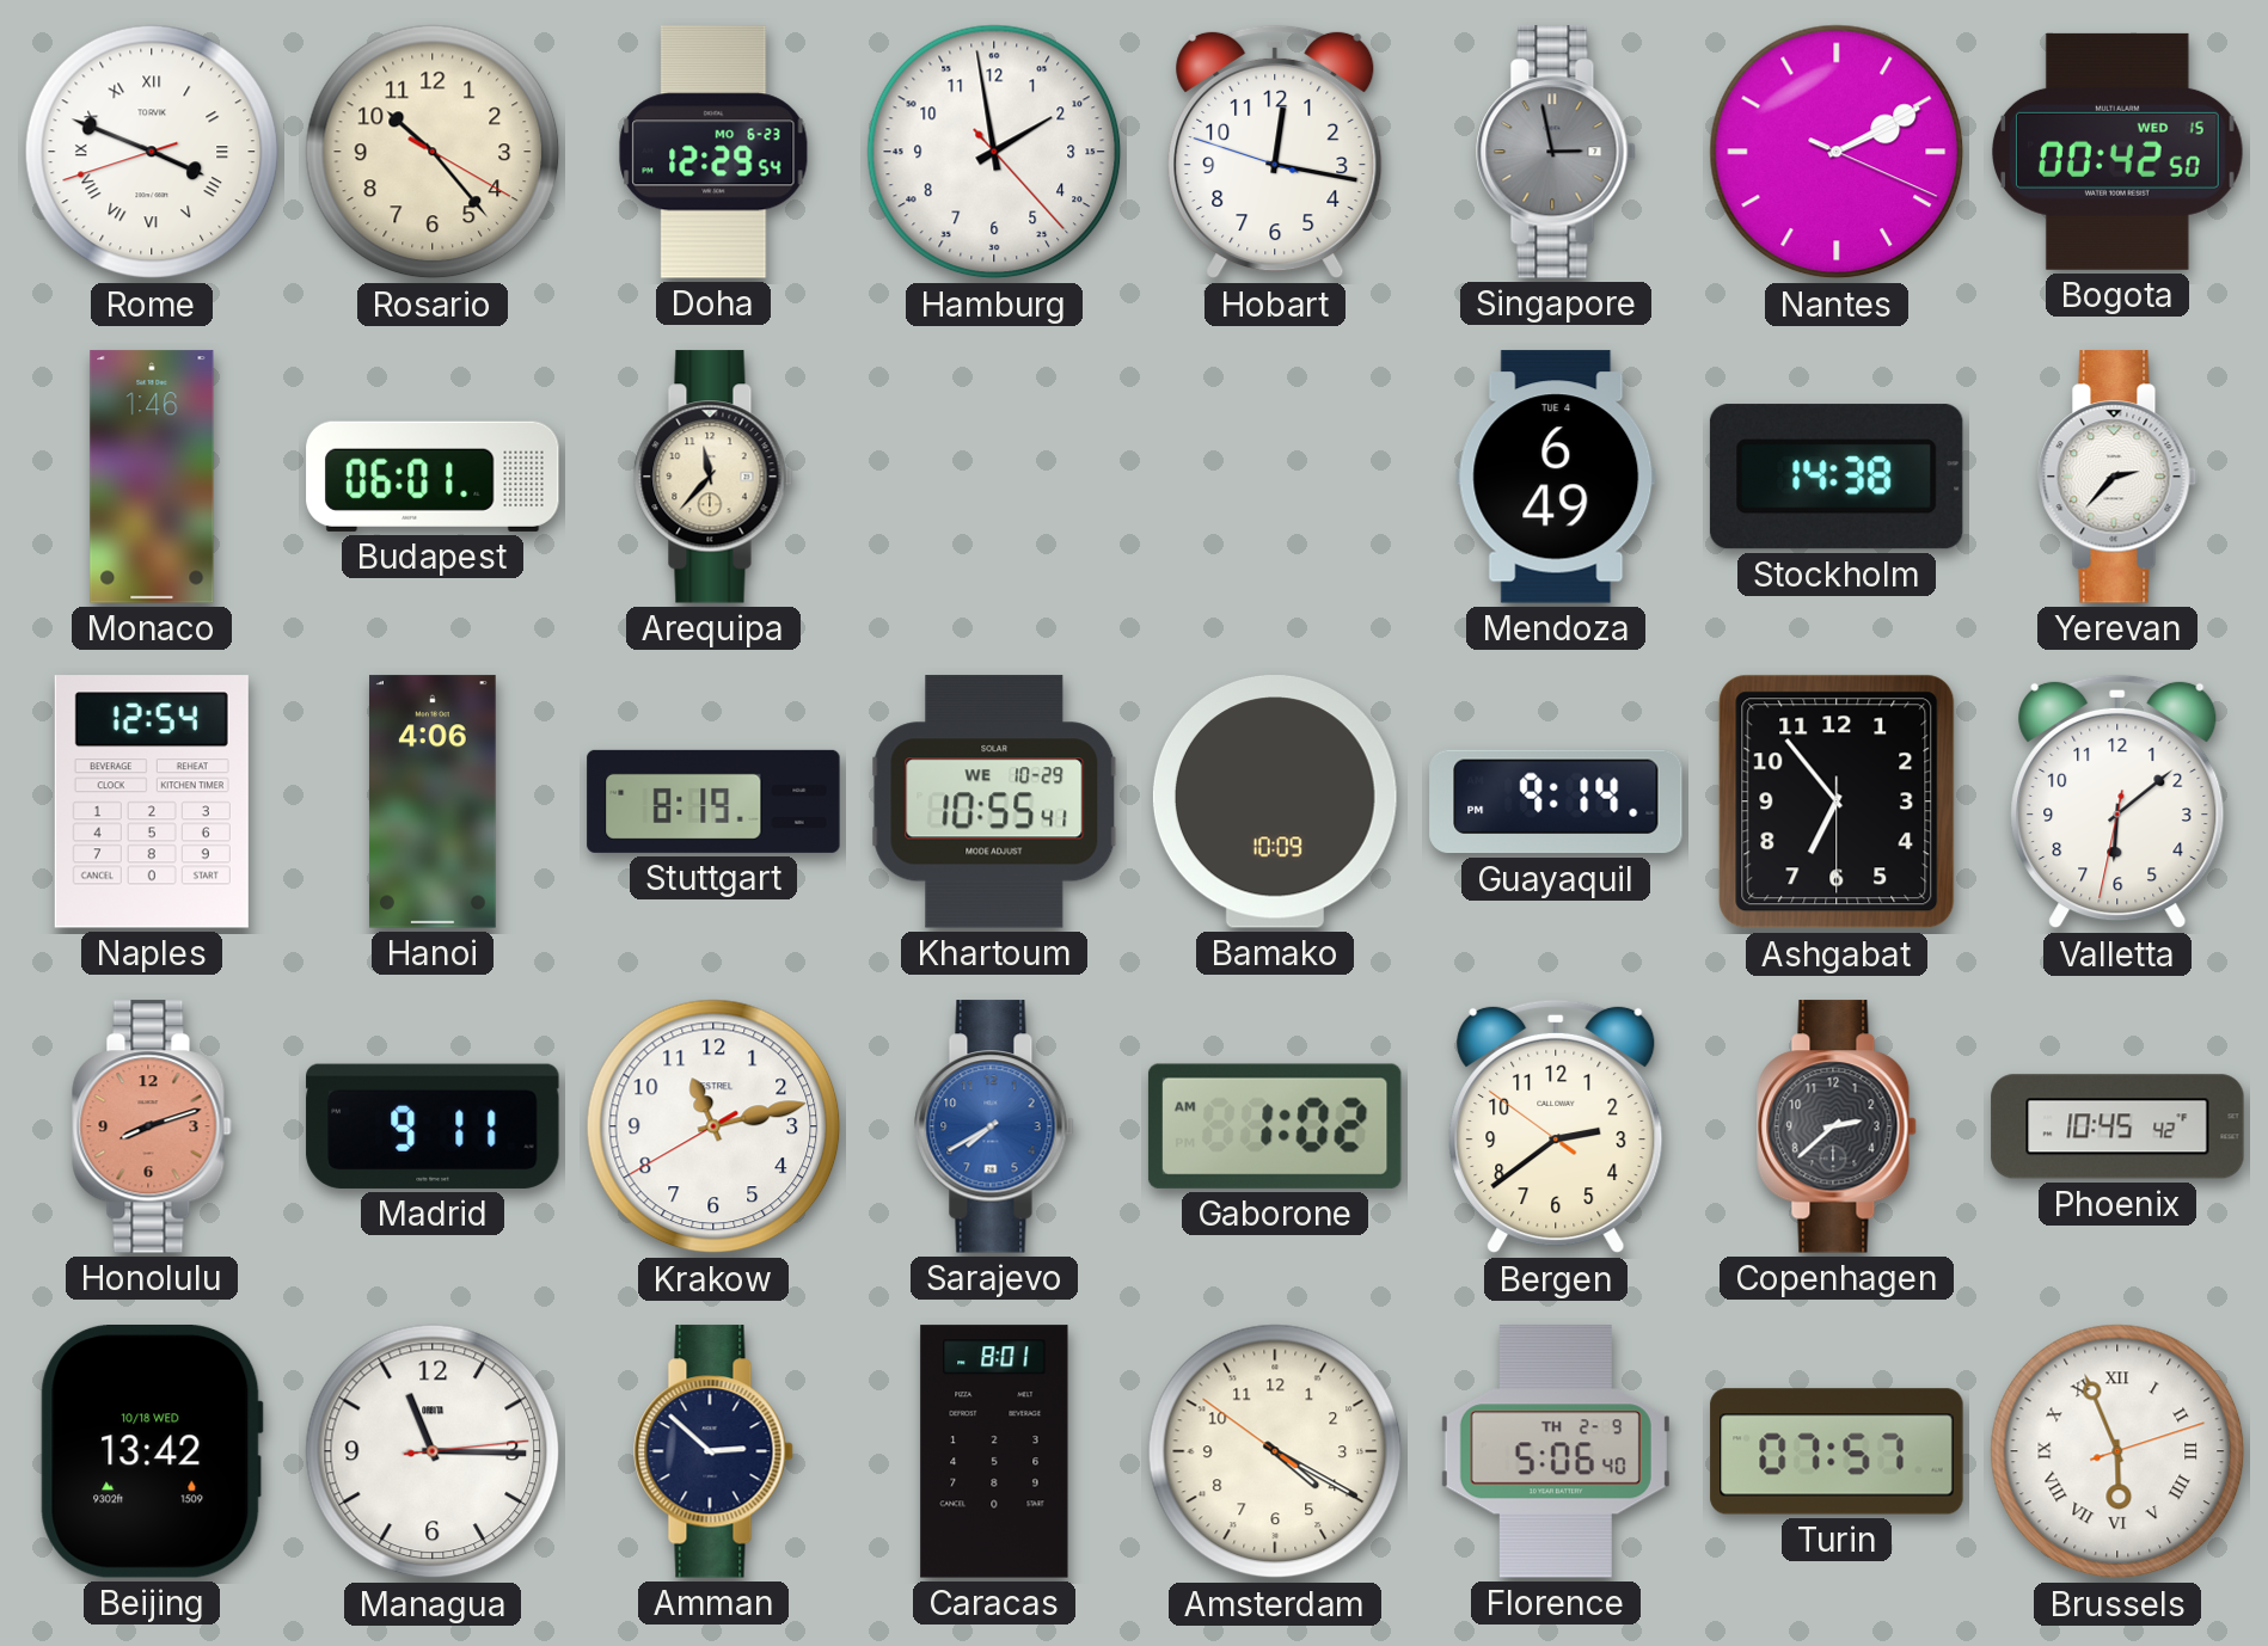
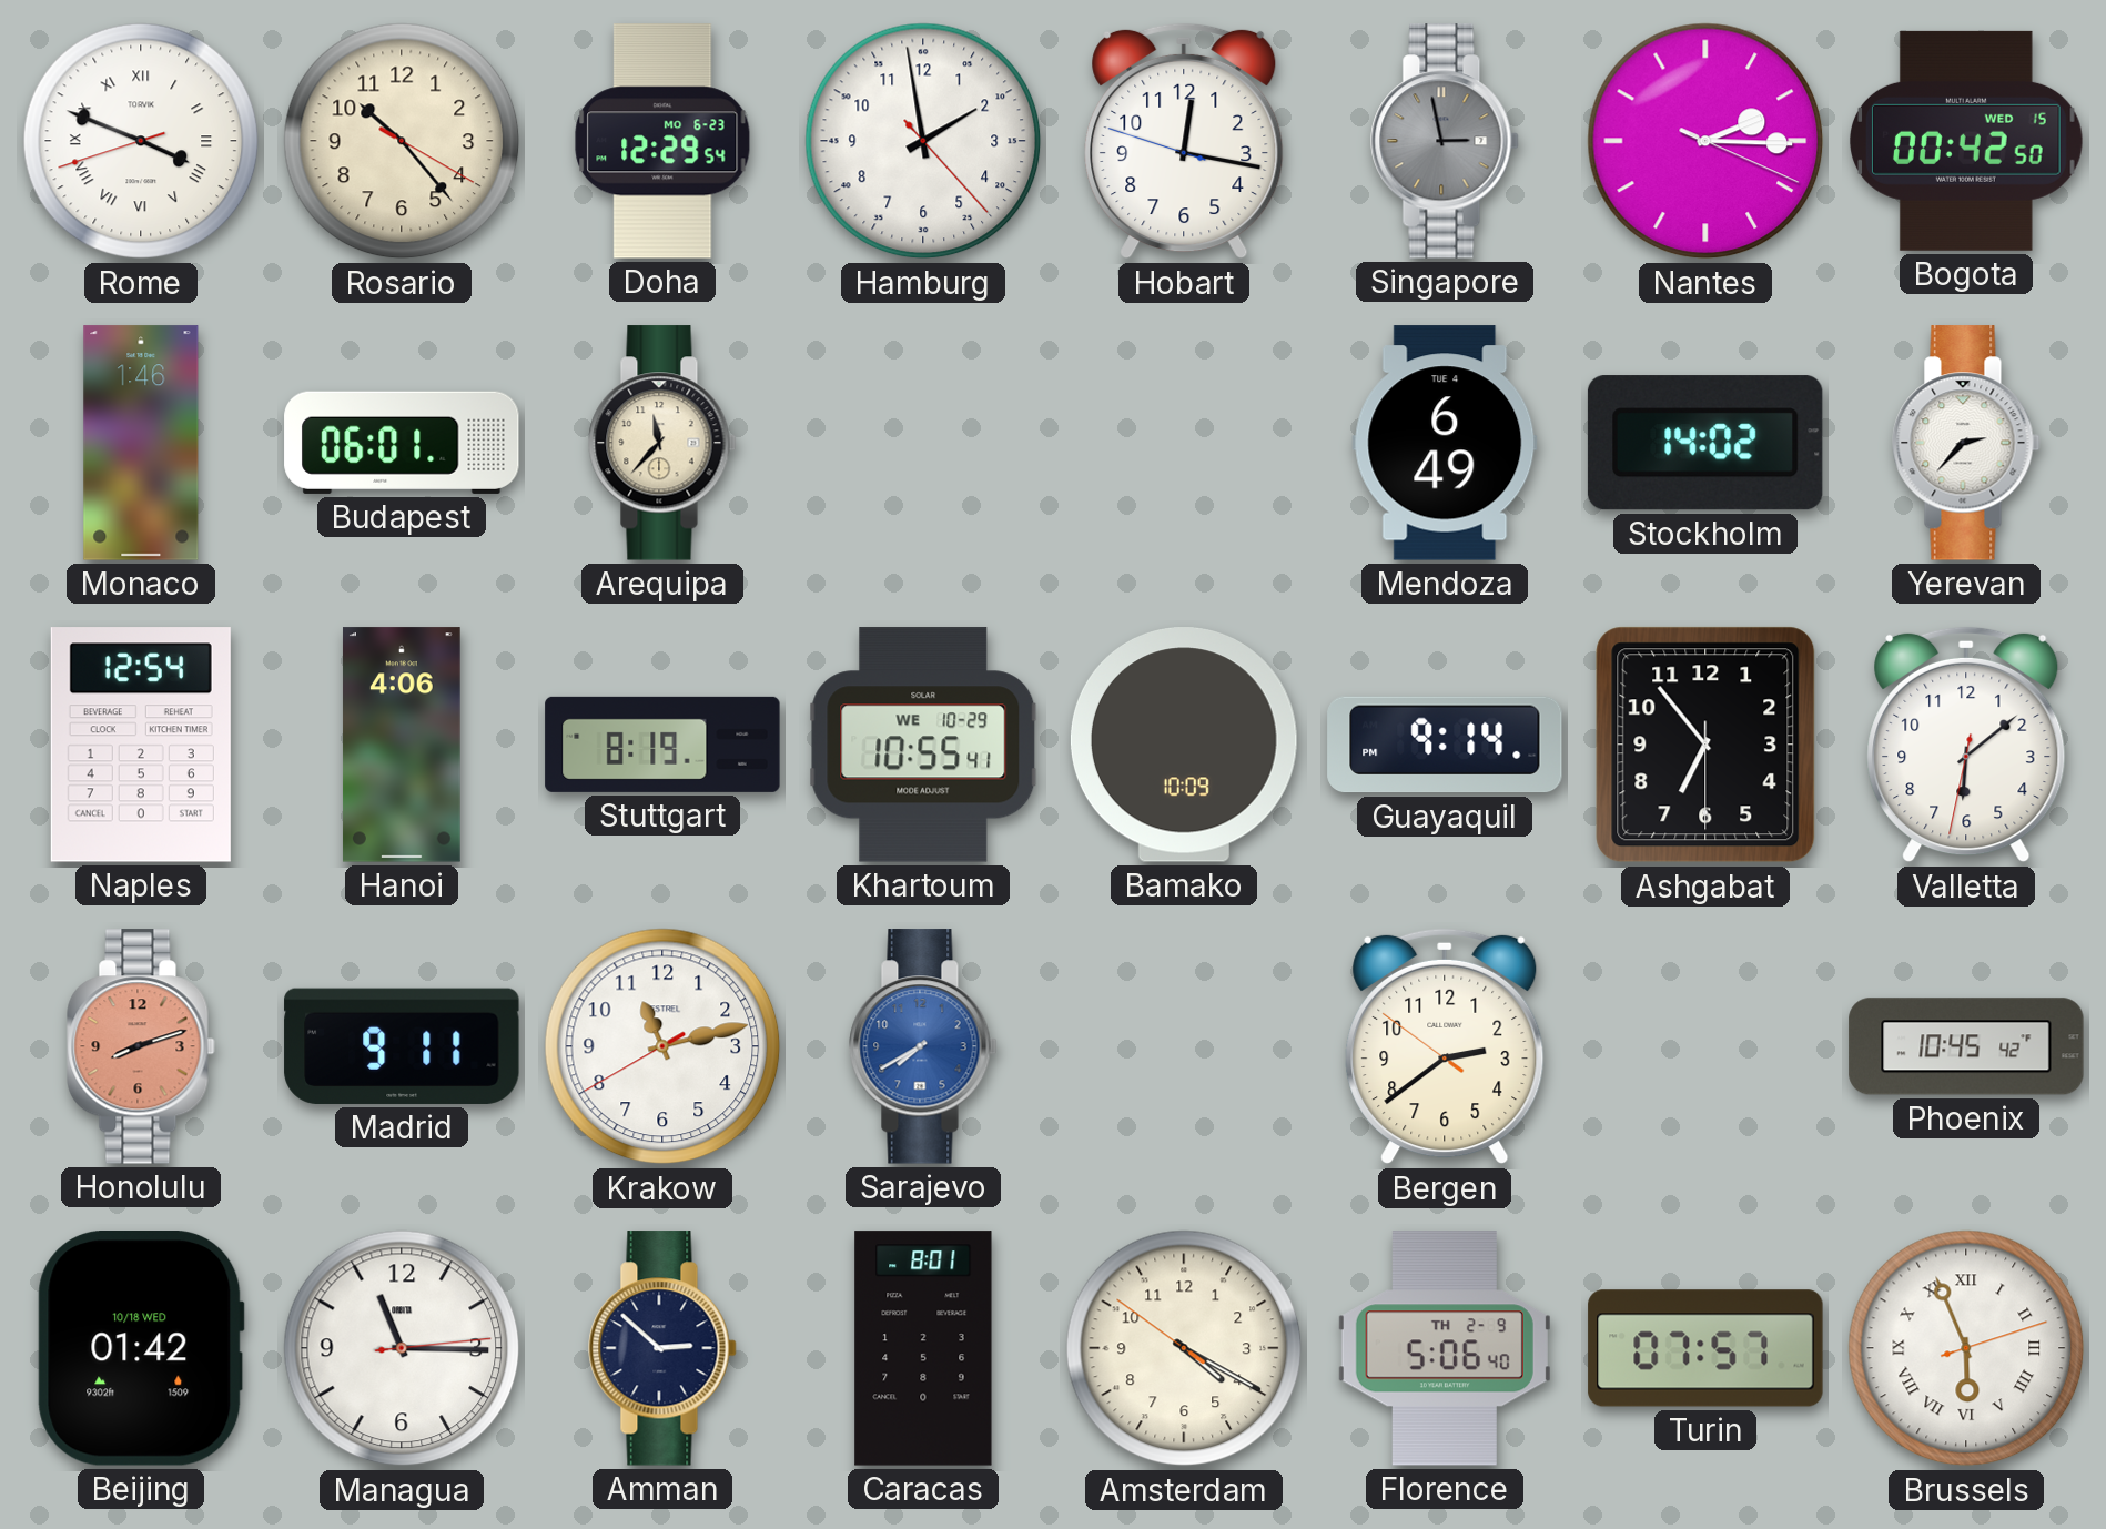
Nantes: 2:10 -> 2:15
Stockholm: 14:38 -> 14:02
Gaborone: 1:02 -> none
Copenhagen: 2:38 -> none
Beijing: 13:42 -> 01:42
